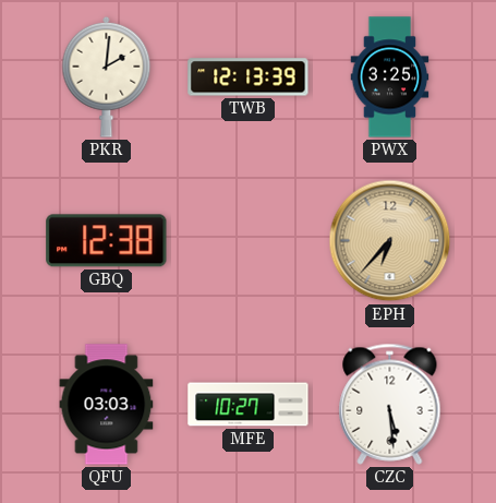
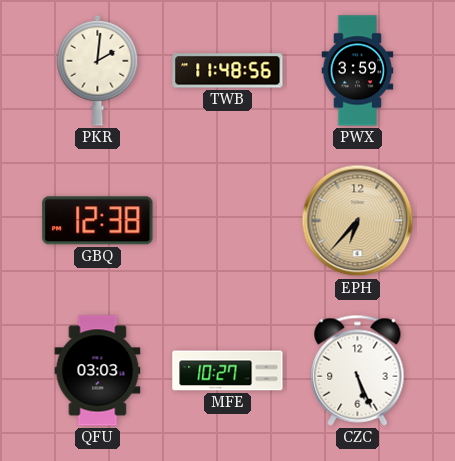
TWB: 12:13 -> 11:48
PWX: 3:25 -> 3:59
CZC: 5:29 -> 5:26
